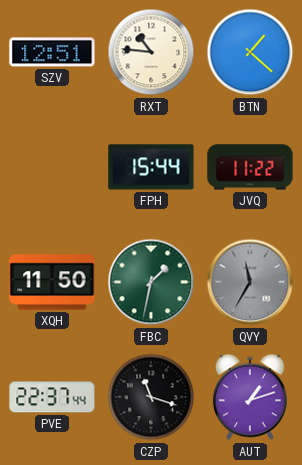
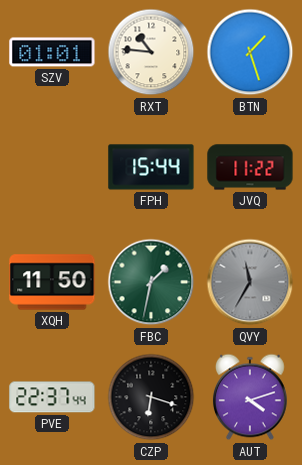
SZV: 12:51 -> 01:01
BTN: 1:22 -> 1:27
CZP: 11:18 -> 6:18
AUT: 1:12 -> 4:12
